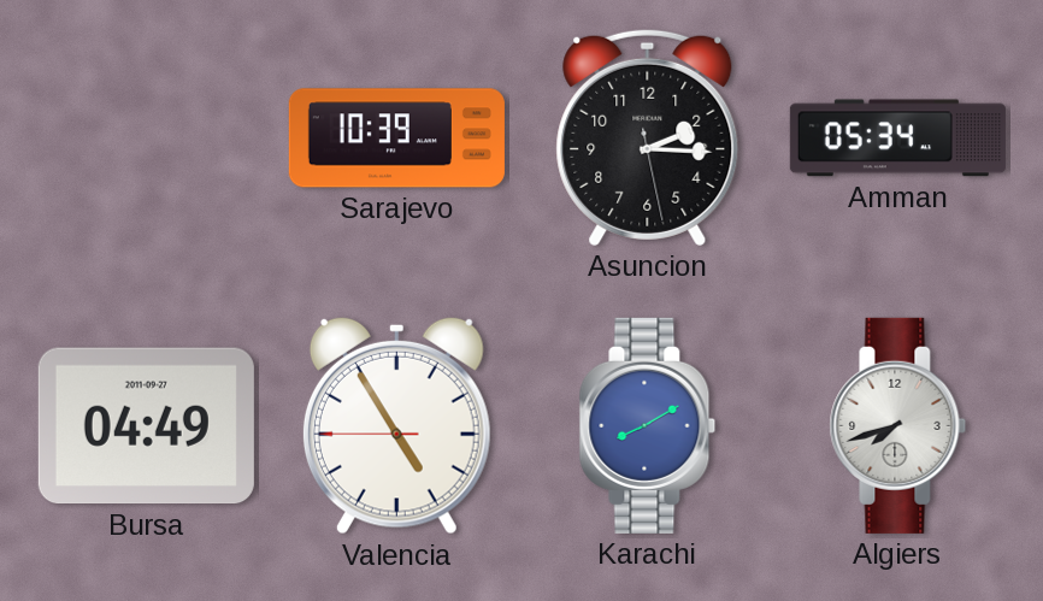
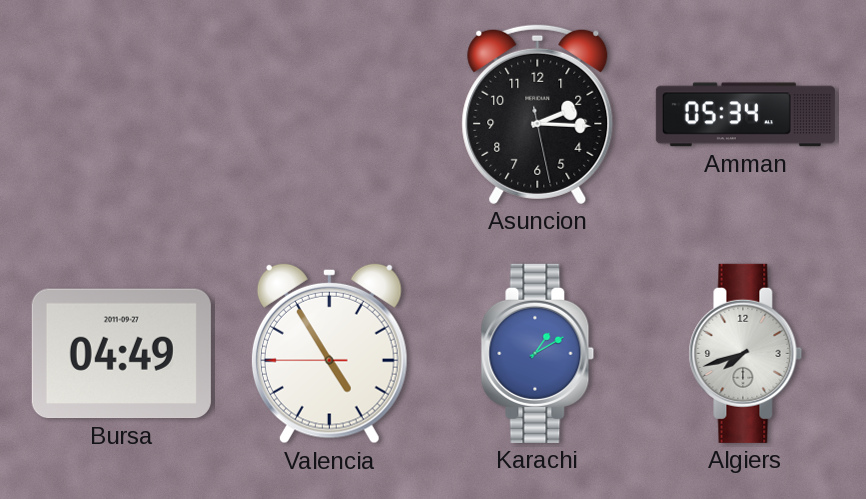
Sarajevo: 10:39 -> none
Karachi: 8:10 -> 1:10
